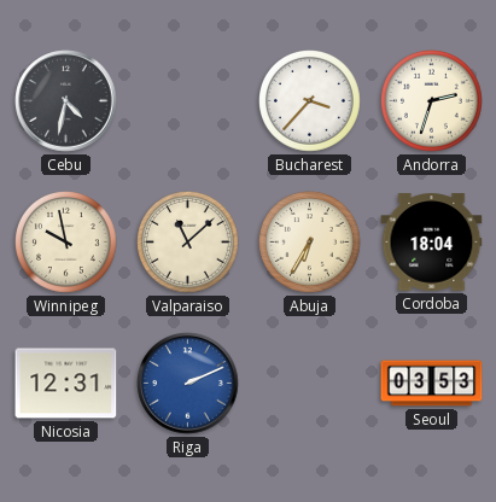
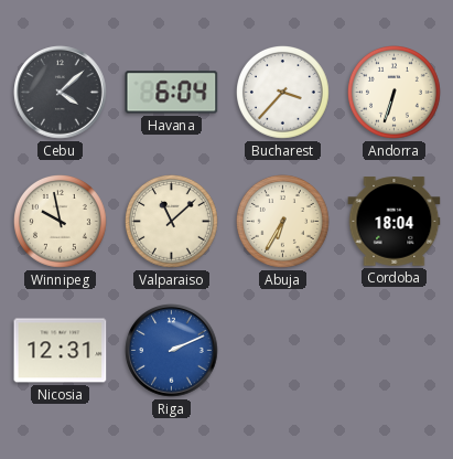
Cebu: 4:32 -> 4:08
Havana: none -> 6:04
Andorra: 2:33 -> 6:33
Seoul: 03:53 -> none
